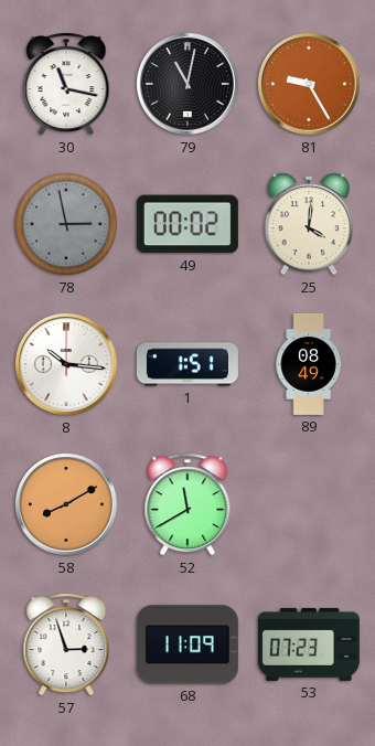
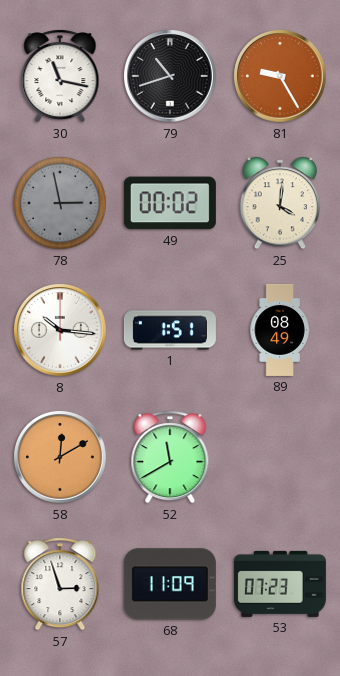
79: 11:02 -> 10:42
58: 8:10 -> 12:10
